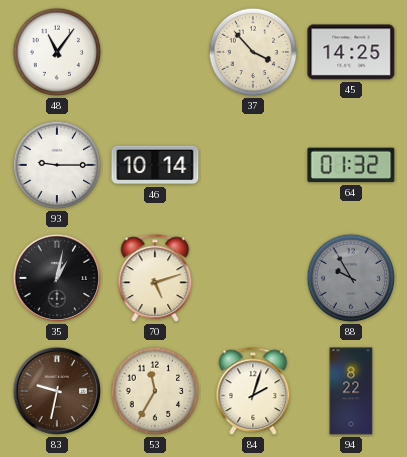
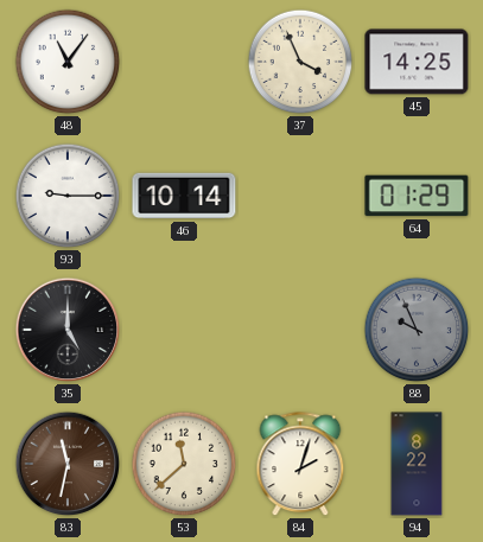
37: 3:53 -> 3:56
64: 01:32 -> 01:29
35: 1:02 -> 5:00
70: 5:12 -> none
88: 9:55 -> 9:56
83: 9:32 -> 11:32
53: 11:35 -> 11:38
